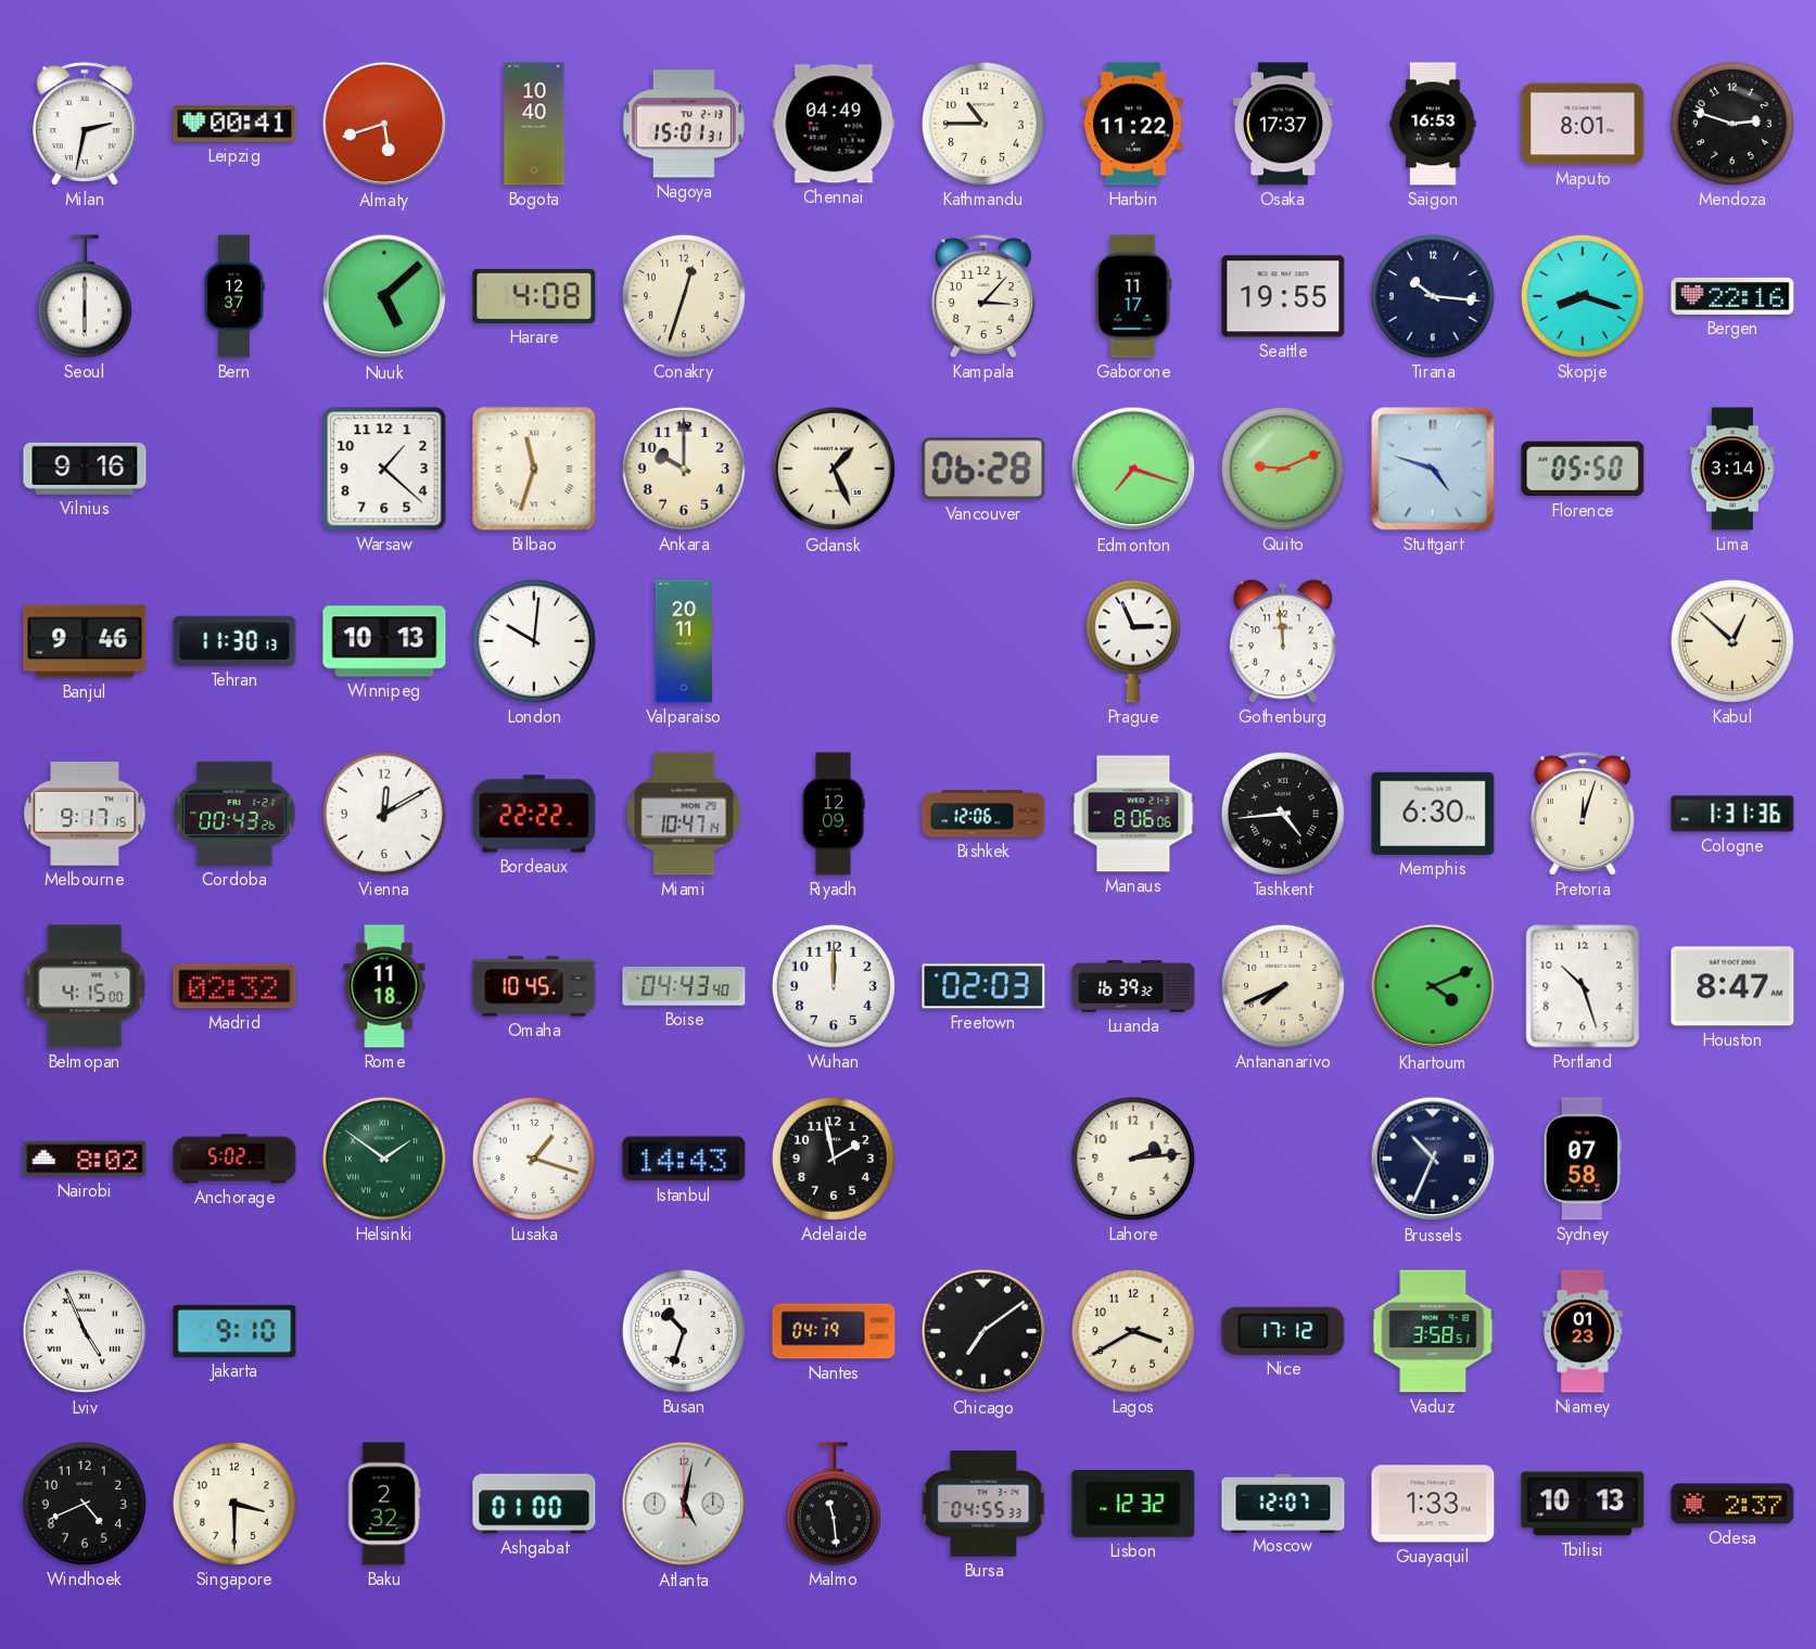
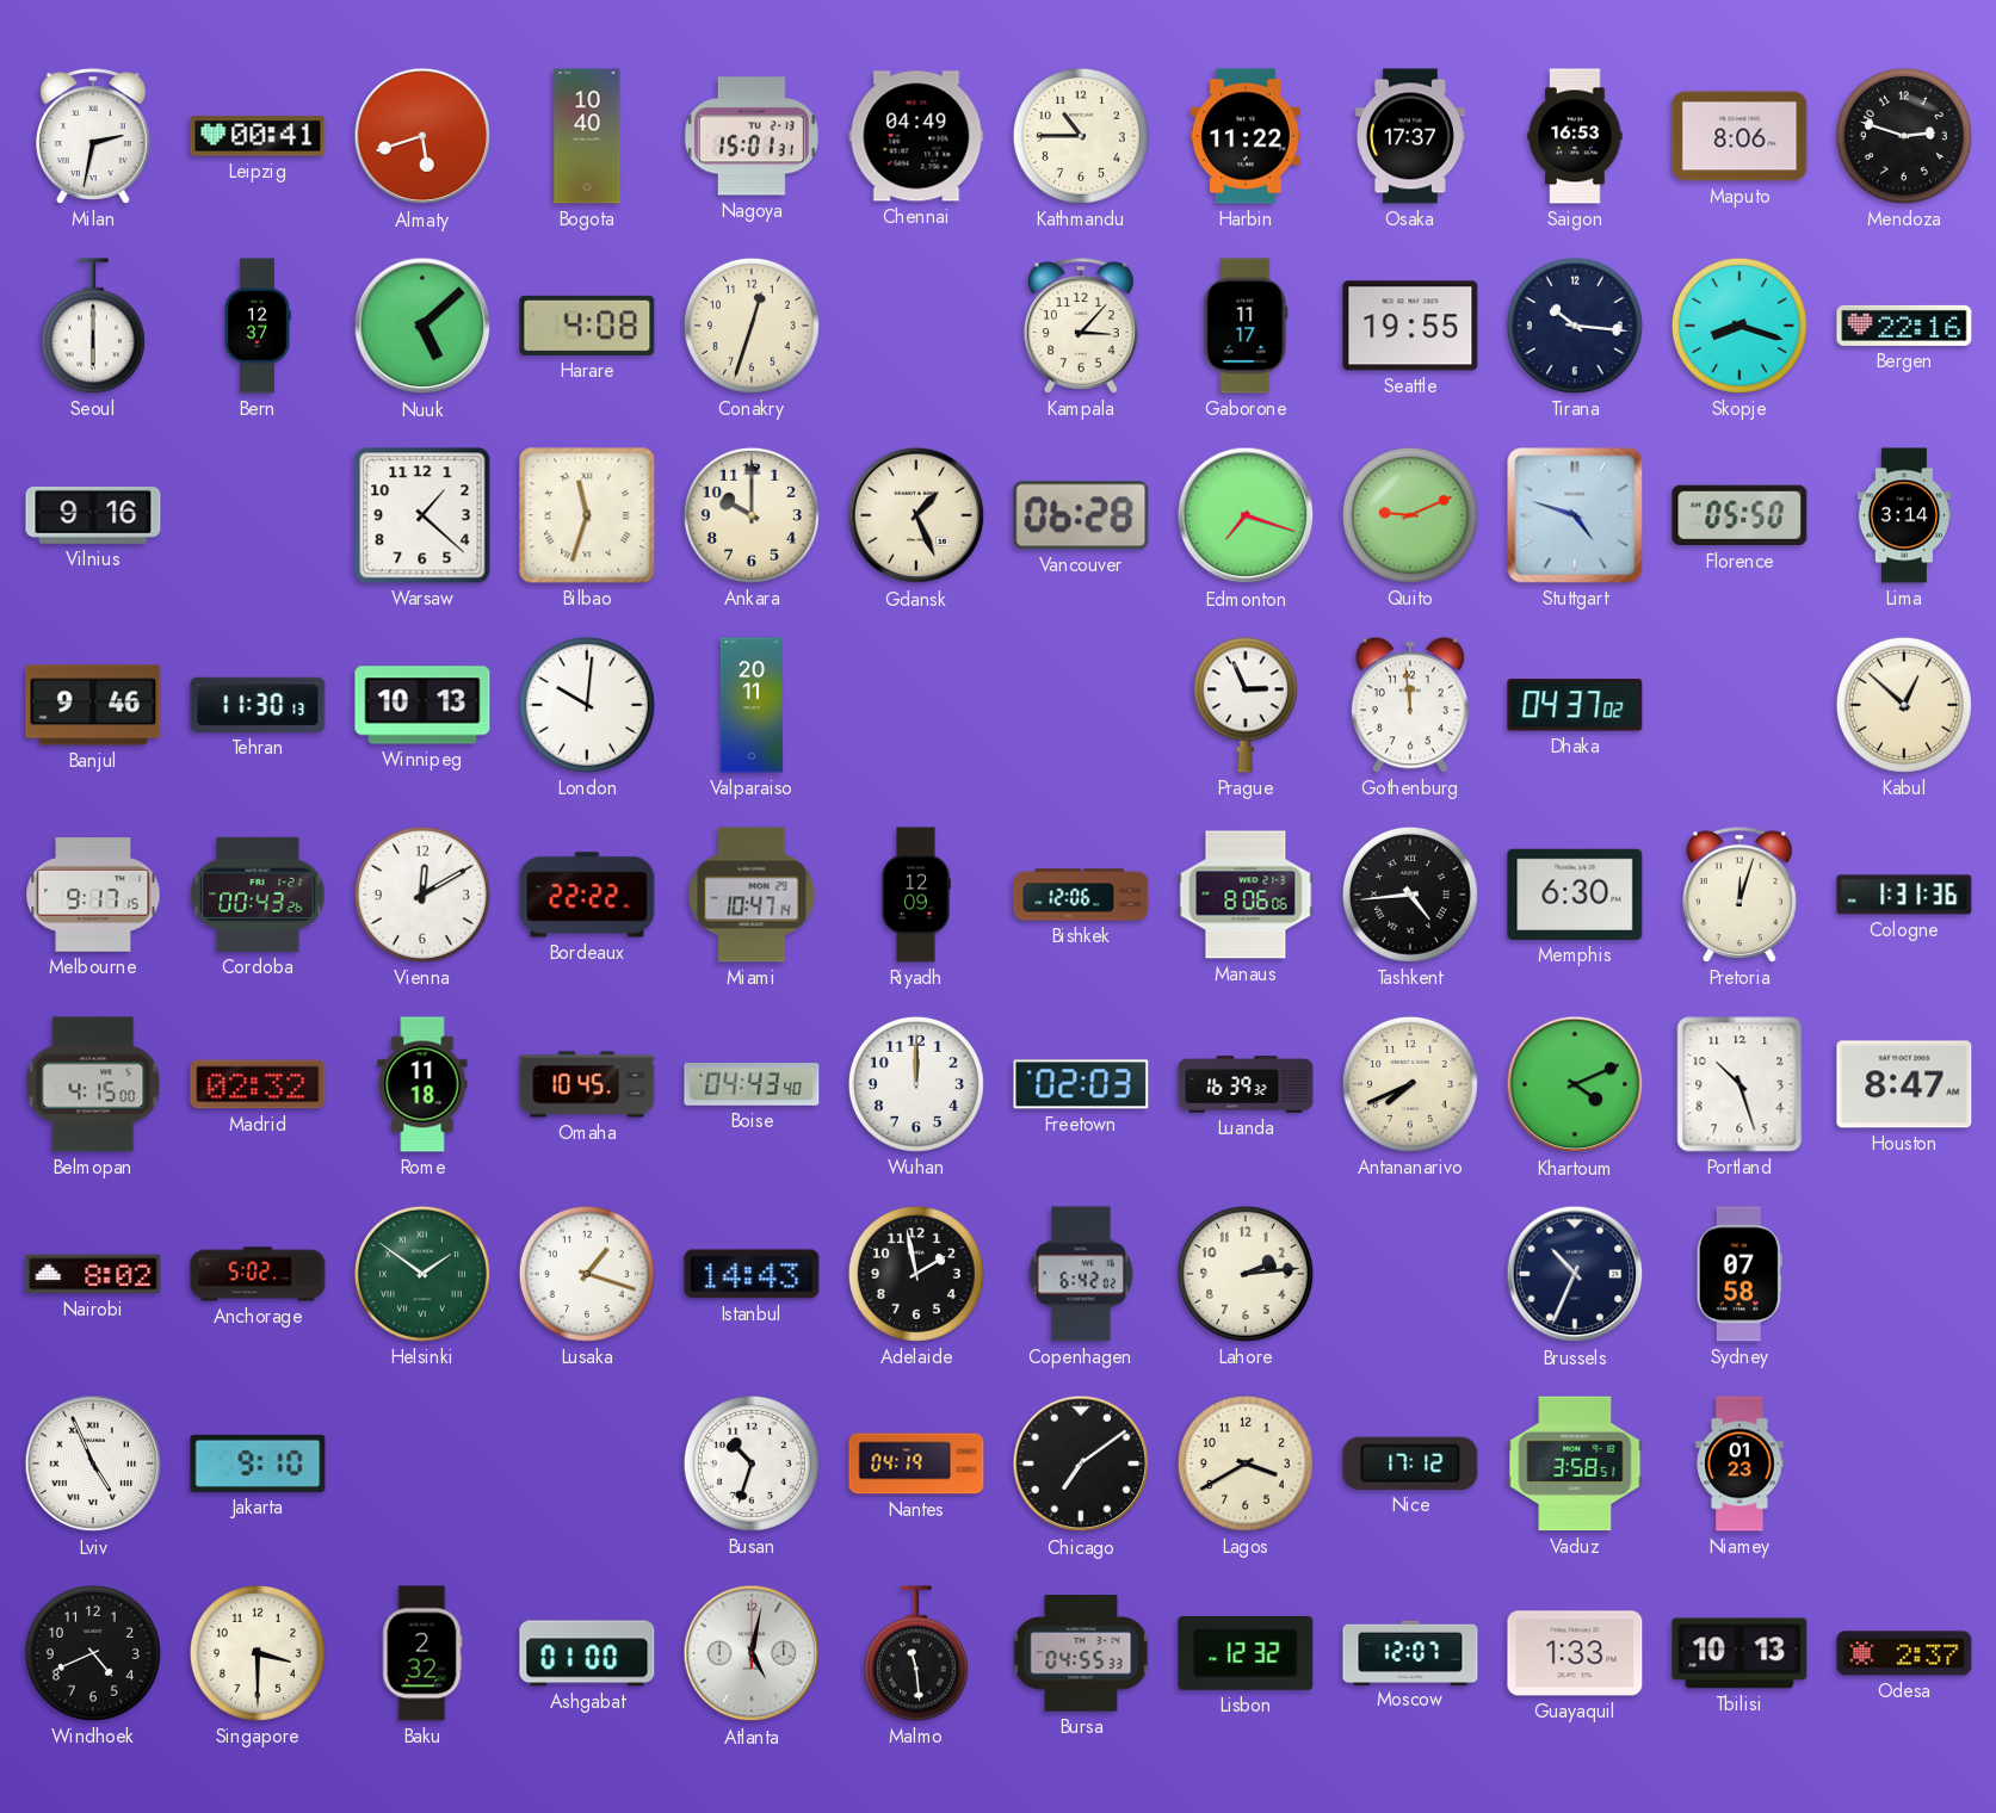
Maputo: 8:01 -> 8:06
Dhaka: none -> 04:37
Copenhagen: none -> 6:42
